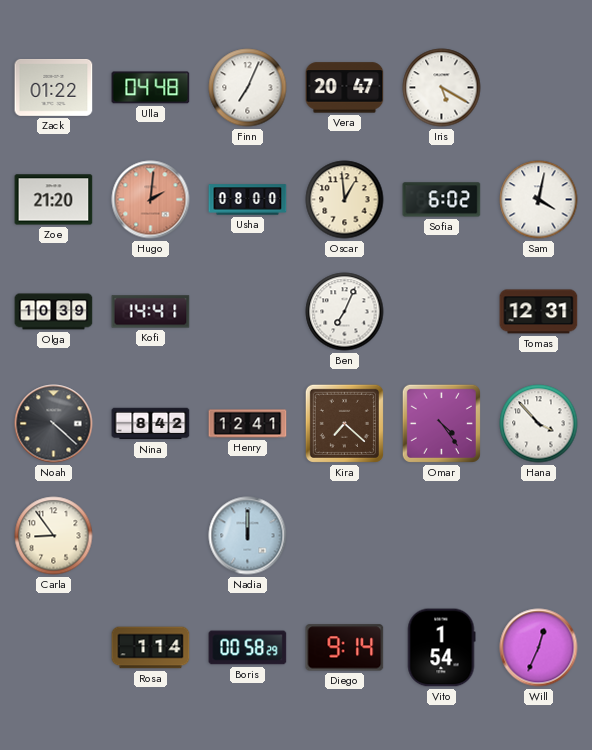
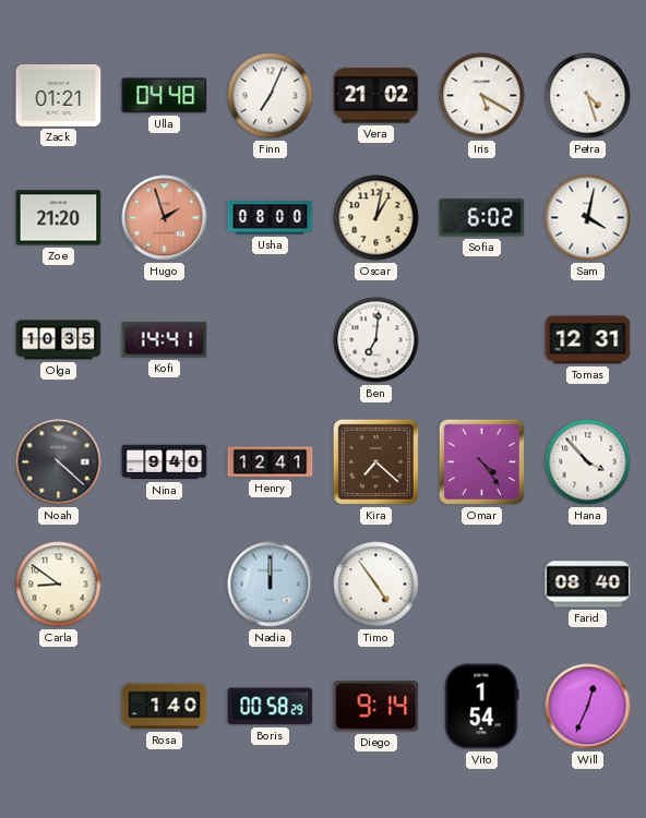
Zack: 01:22 -> 01:21
Vera: 20:47 -> 21:02
Petra: none -> 4:27
Hugo: 2:01 -> 1:57
Oscar: 12:59 -> 1:02
Olga: 10:39 -> 10:35
Ben: 7:04 -> 7:01
Nina: 8:42 -> 9:40
Carla: 8:54 -> 8:51
Timo: none -> 4:54
Farid: none -> 08:40
Rosa: 1:14 -> 1:40
